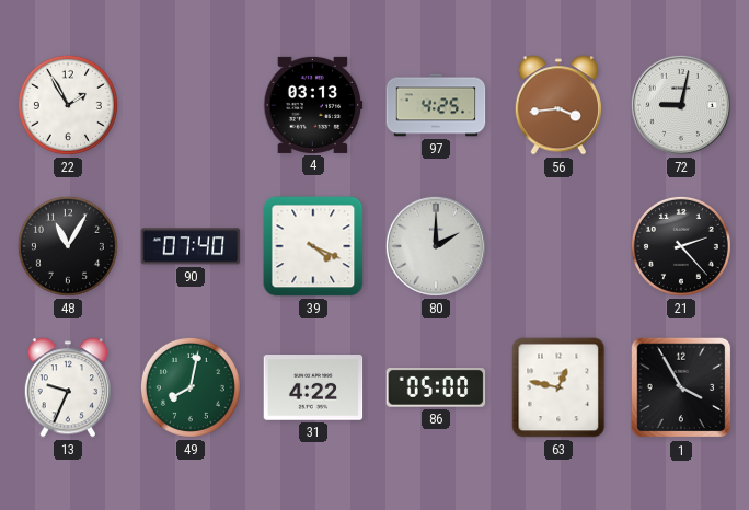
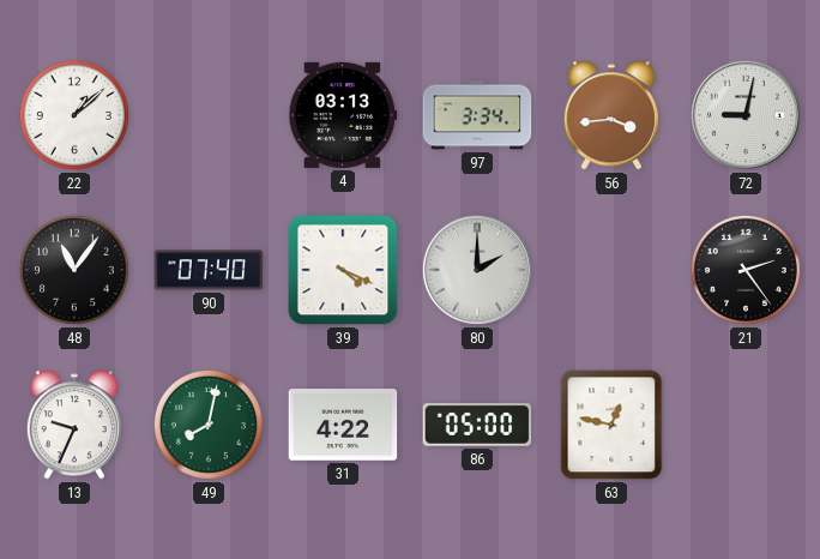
22: 1:55 -> 1:08
97: 4:25 -> 3:34
48: 11:05 -> 11:06
21: 2:23 -> 2:24
1: 3:55 -> none
